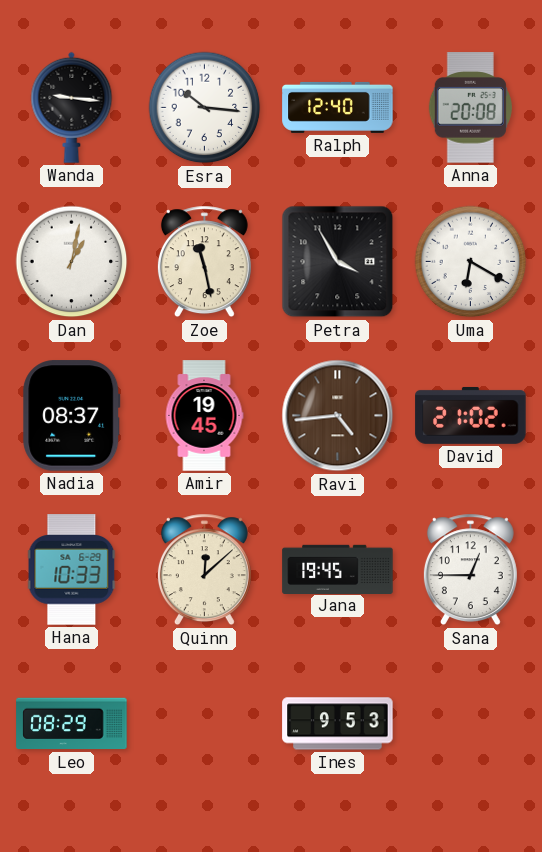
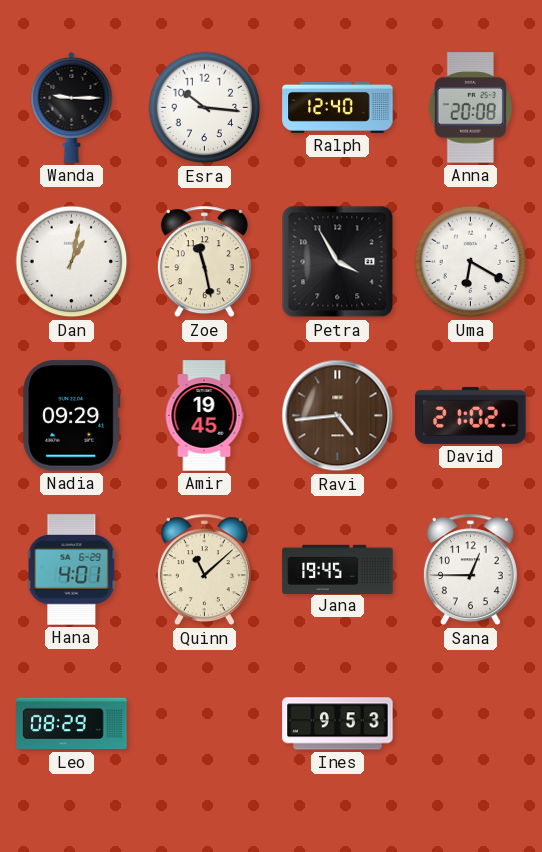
Wanda: 9:16 -> 9:15
Nadia: 08:37 -> 09:29
Hana: 10:33 -> 4:01
Quinn: 12:08 -> 11:08
